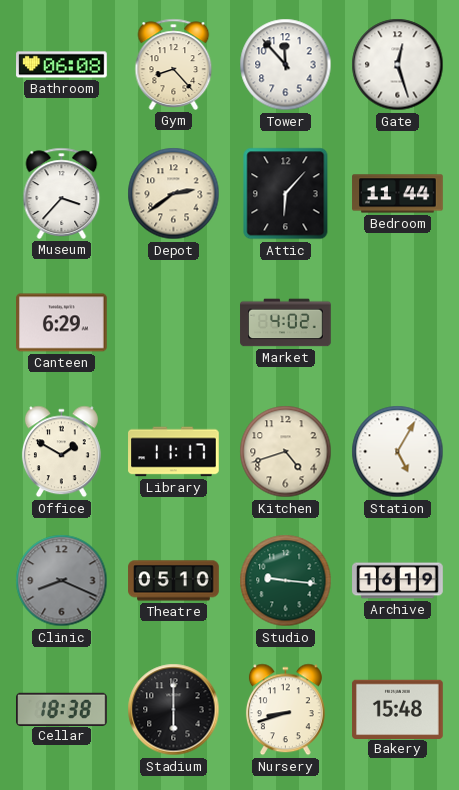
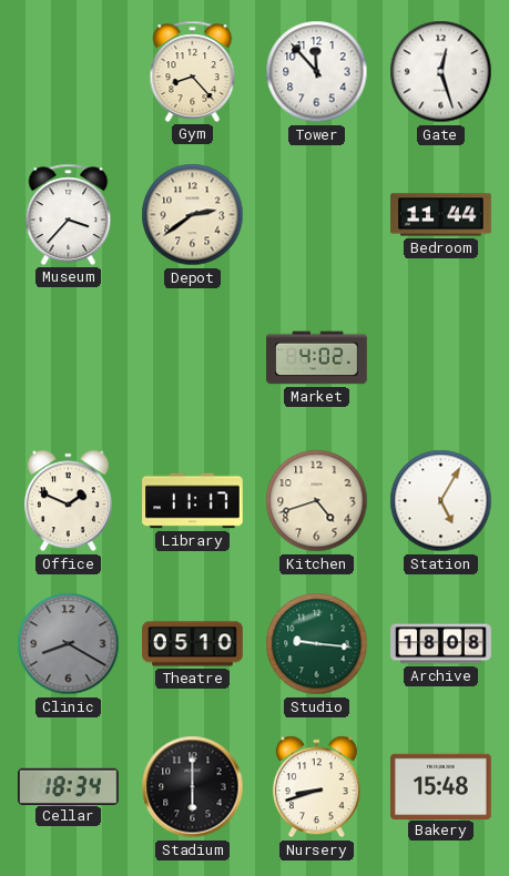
Bathroom: 06:08 -> none
Attic: 6:07 -> none
Canteen: 6:29 -> none
Office: 1:50 -> 1:49
Clinic: 8:19 -> 8:20
Archive: 16:19 -> 18:08
Cellar: 18:38 -> 18:34
